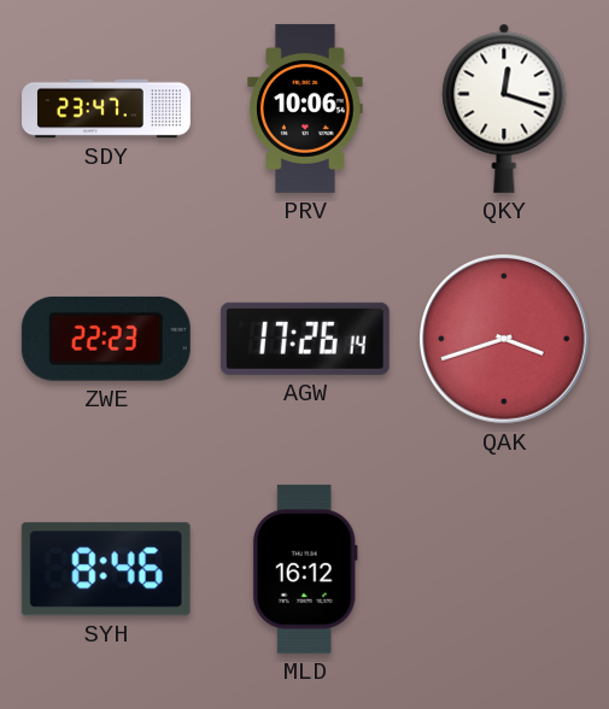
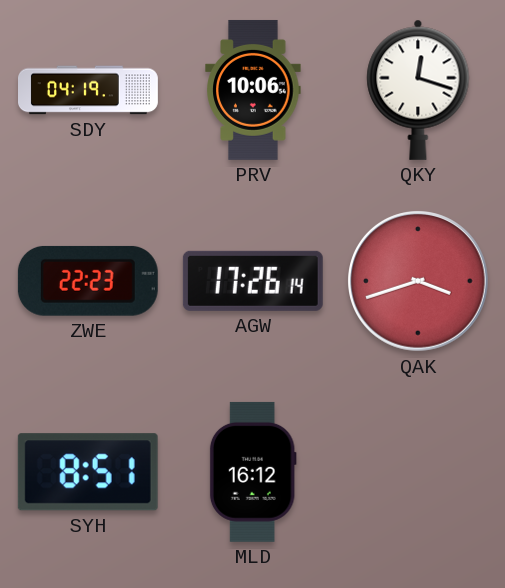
SDY: 23:47 -> 04:19
SYH: 8:46 -> 8:51
